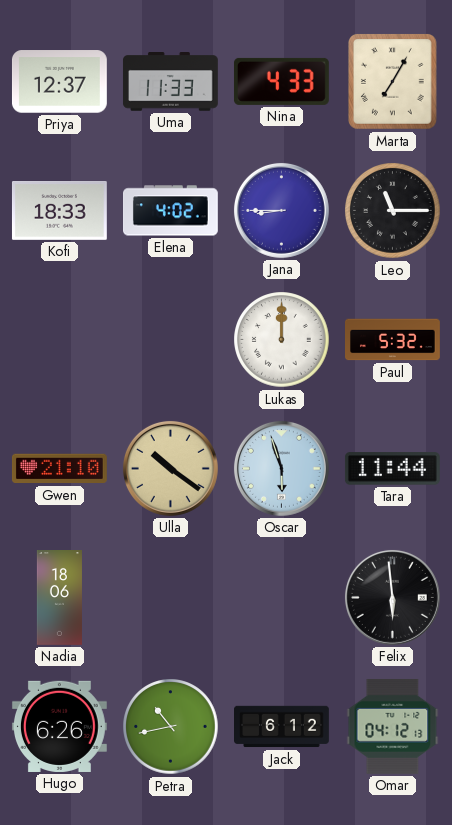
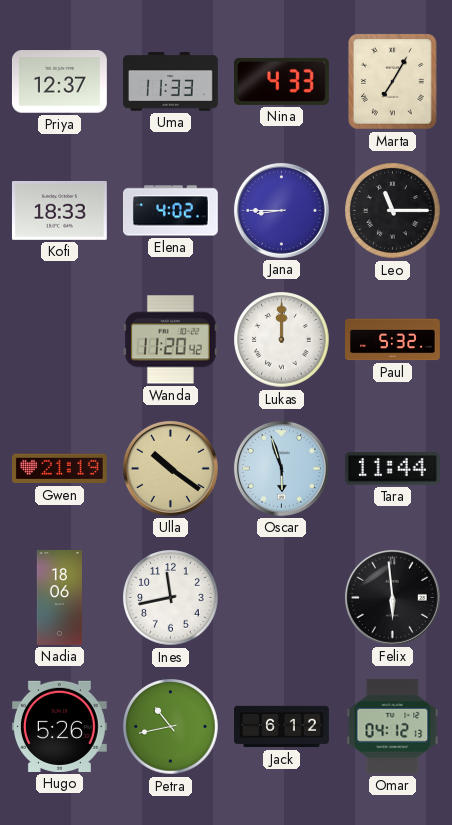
Wanda: none -> 11:20
Gwen: 21:10 -> 21:19
Ines: none -> 11:43
Hugo: 6:26 -> 5:26
